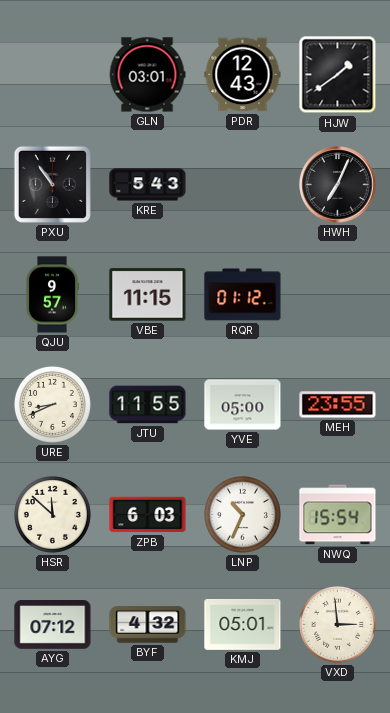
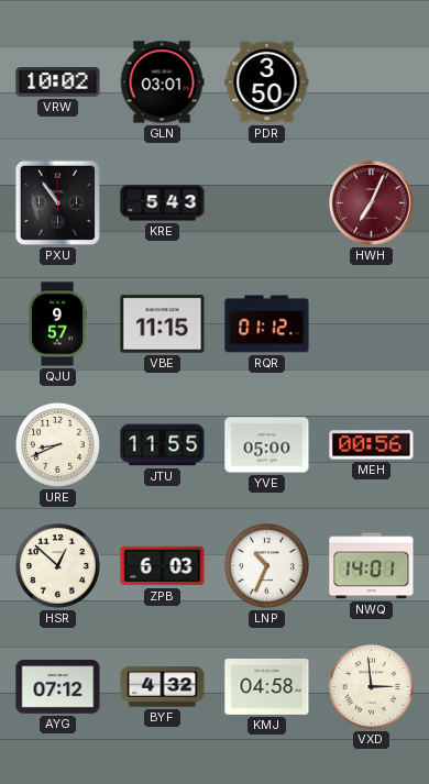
VRW: none -> 10:02
PDR: 12:43 -> 3:50
HJW: 1:39 -> none
HWH dial: black -> burgundy
MEH: 23:55 -> 00:56
HSR: 11:52 -> 12:52
NWQ: 15:54 -> 14:01
KMJ: 05:01 -> 04:58
